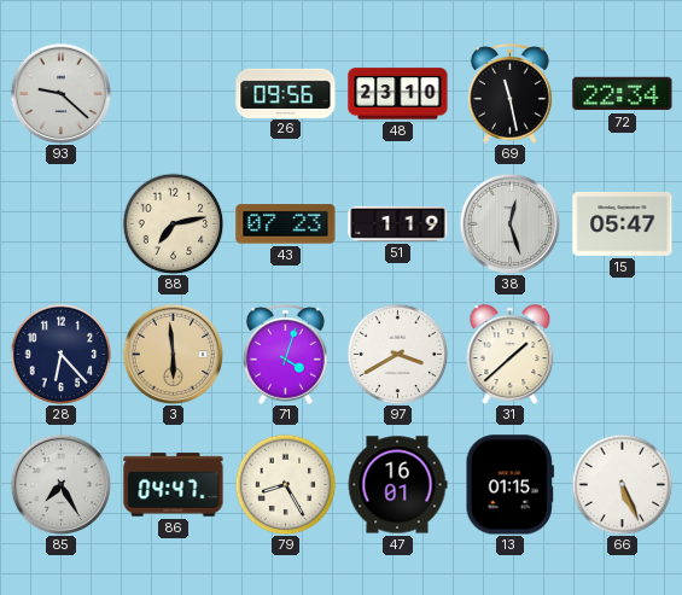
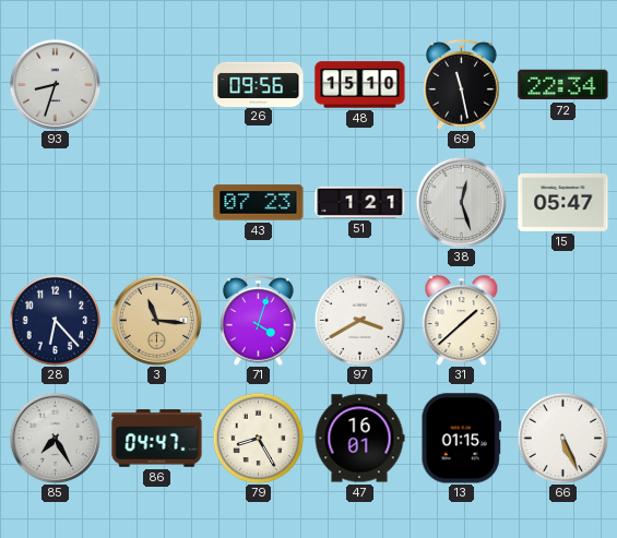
93: 9:22 -> 8:33
48: 23:10 -> 15:10
88: 7:13 -> none
51: 1:19 -> 1:21
3: 5:59 -> 11:16
